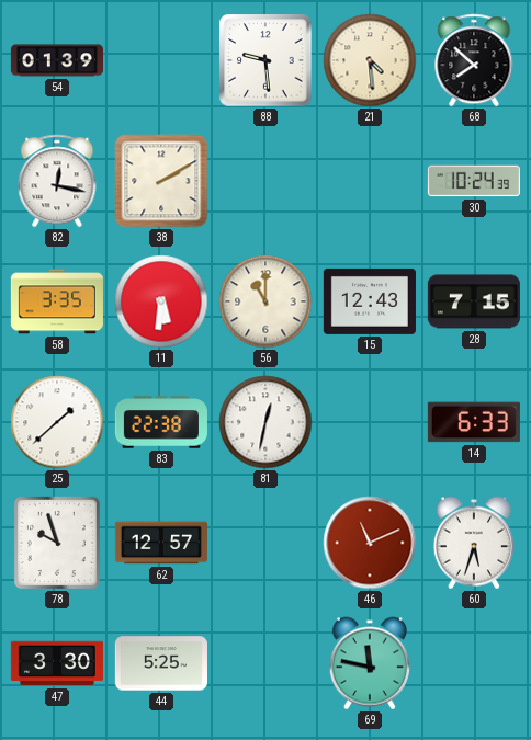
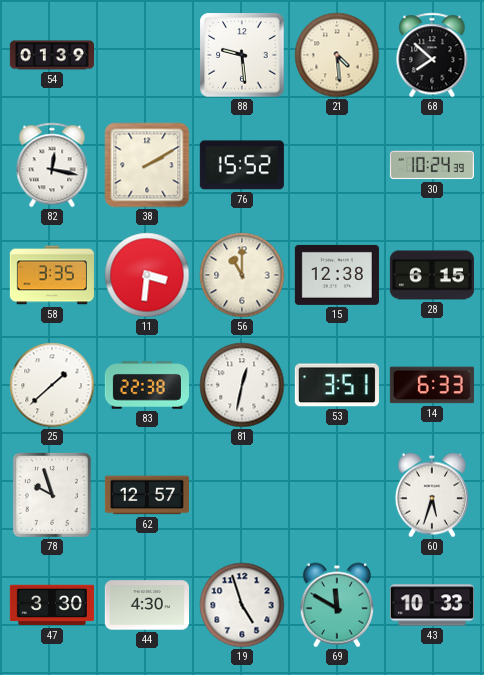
76: none -> 15:52
11: 5:31 -> 3:31
15: 12:43 -> 12:38
28: 7:15 -> 6:15
53: none -> 3:51
46: 11:11 -> none
44: 5:25 -> 4:30
19: none -> 4:57
69: 11:47 -> 11:50
43: none -> 10:33
